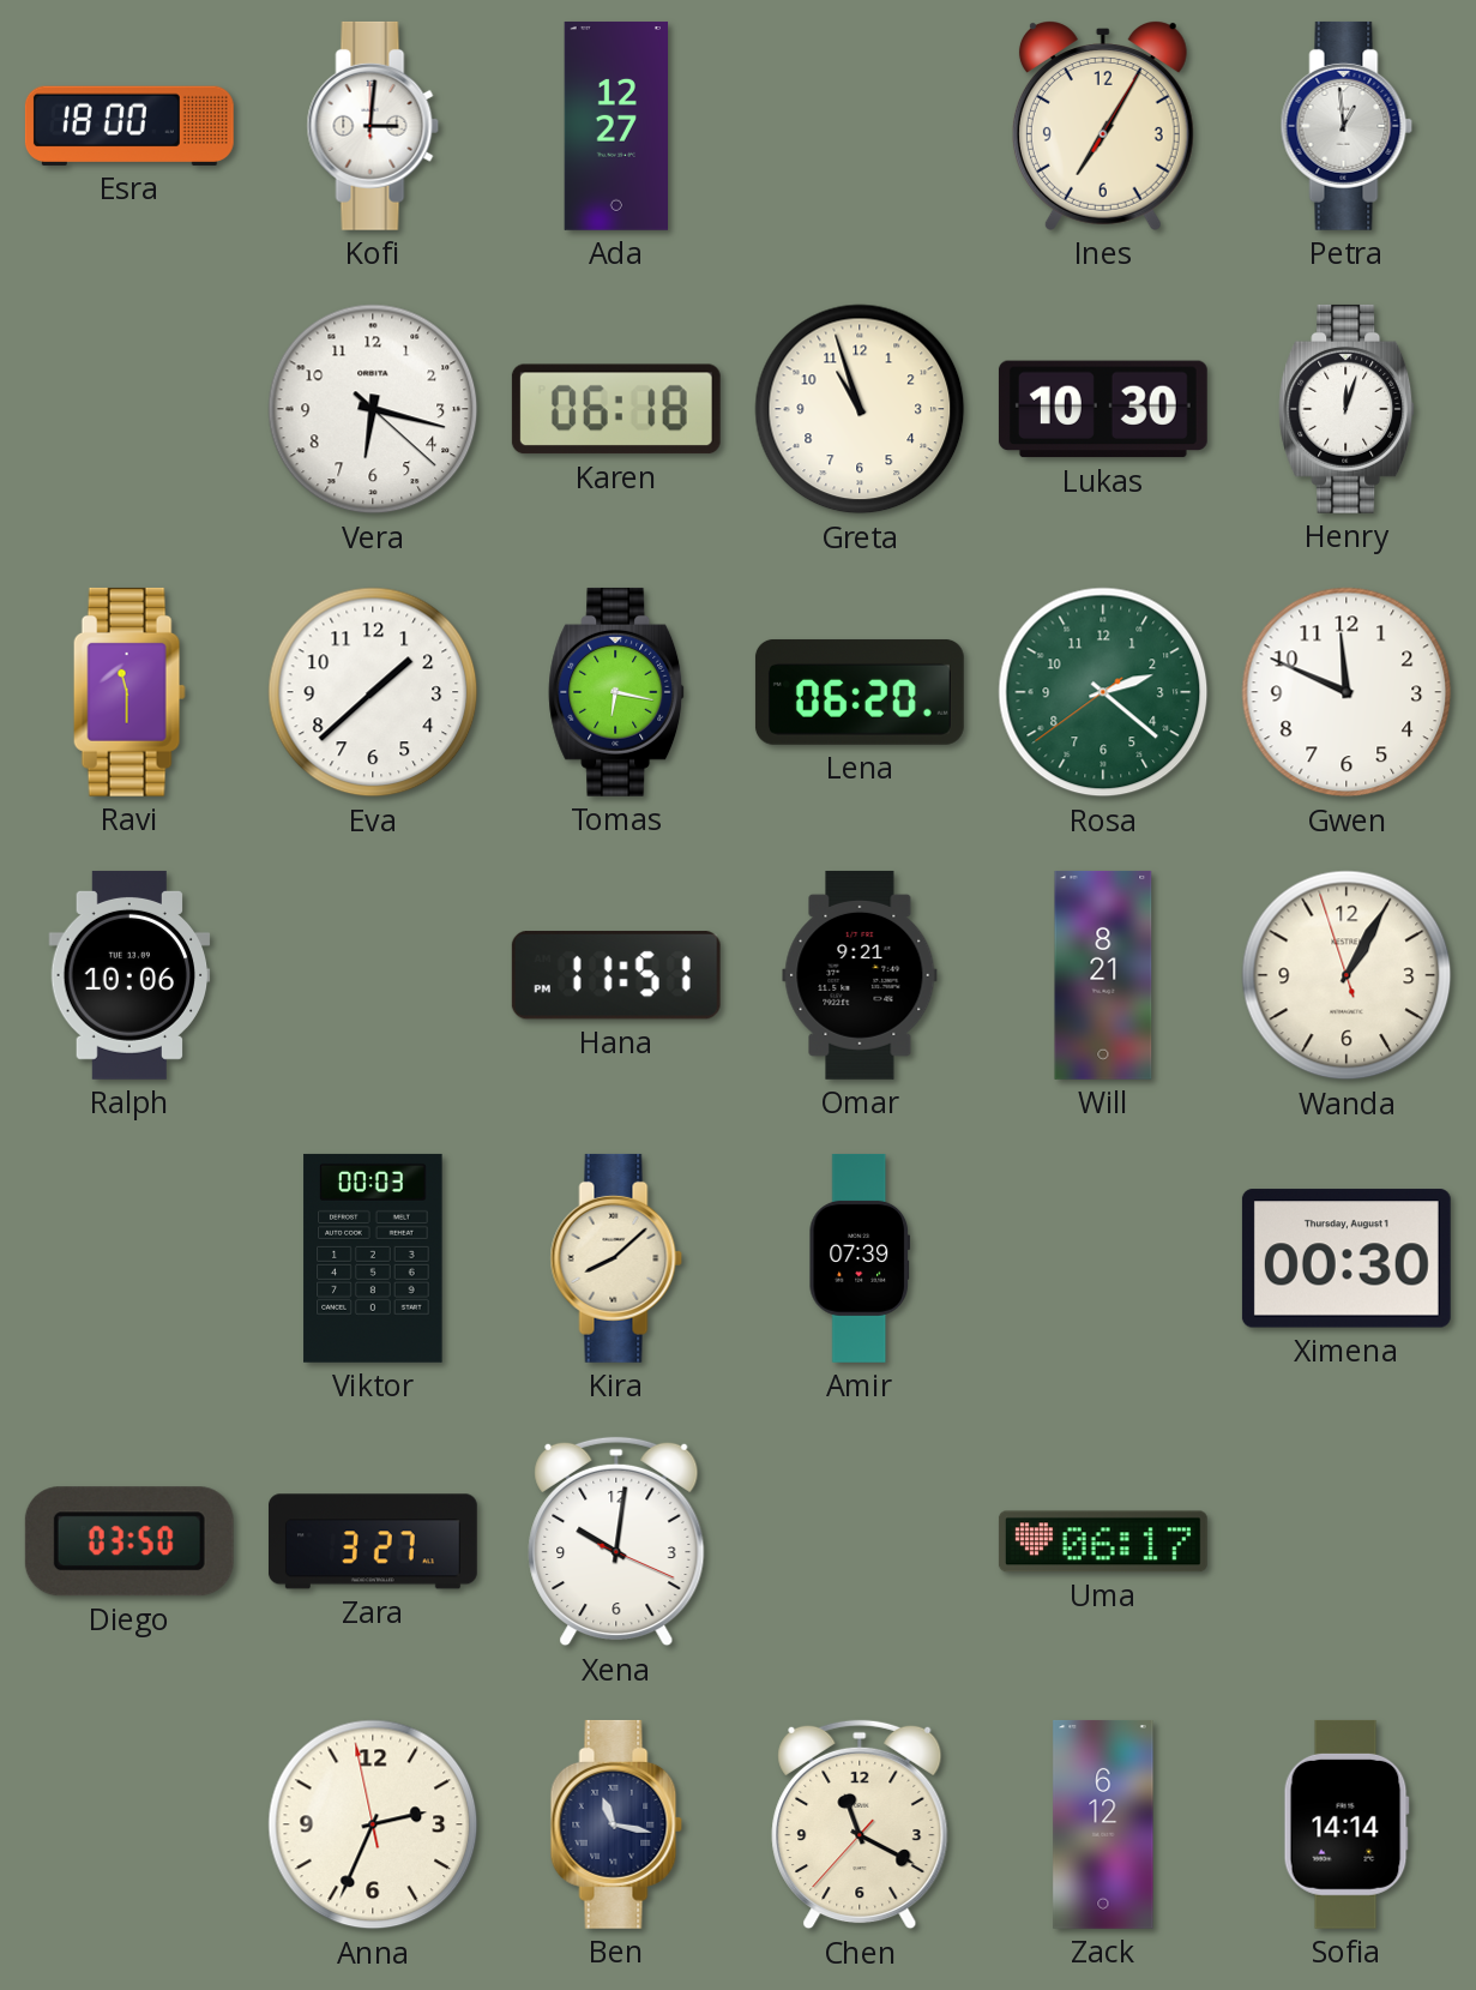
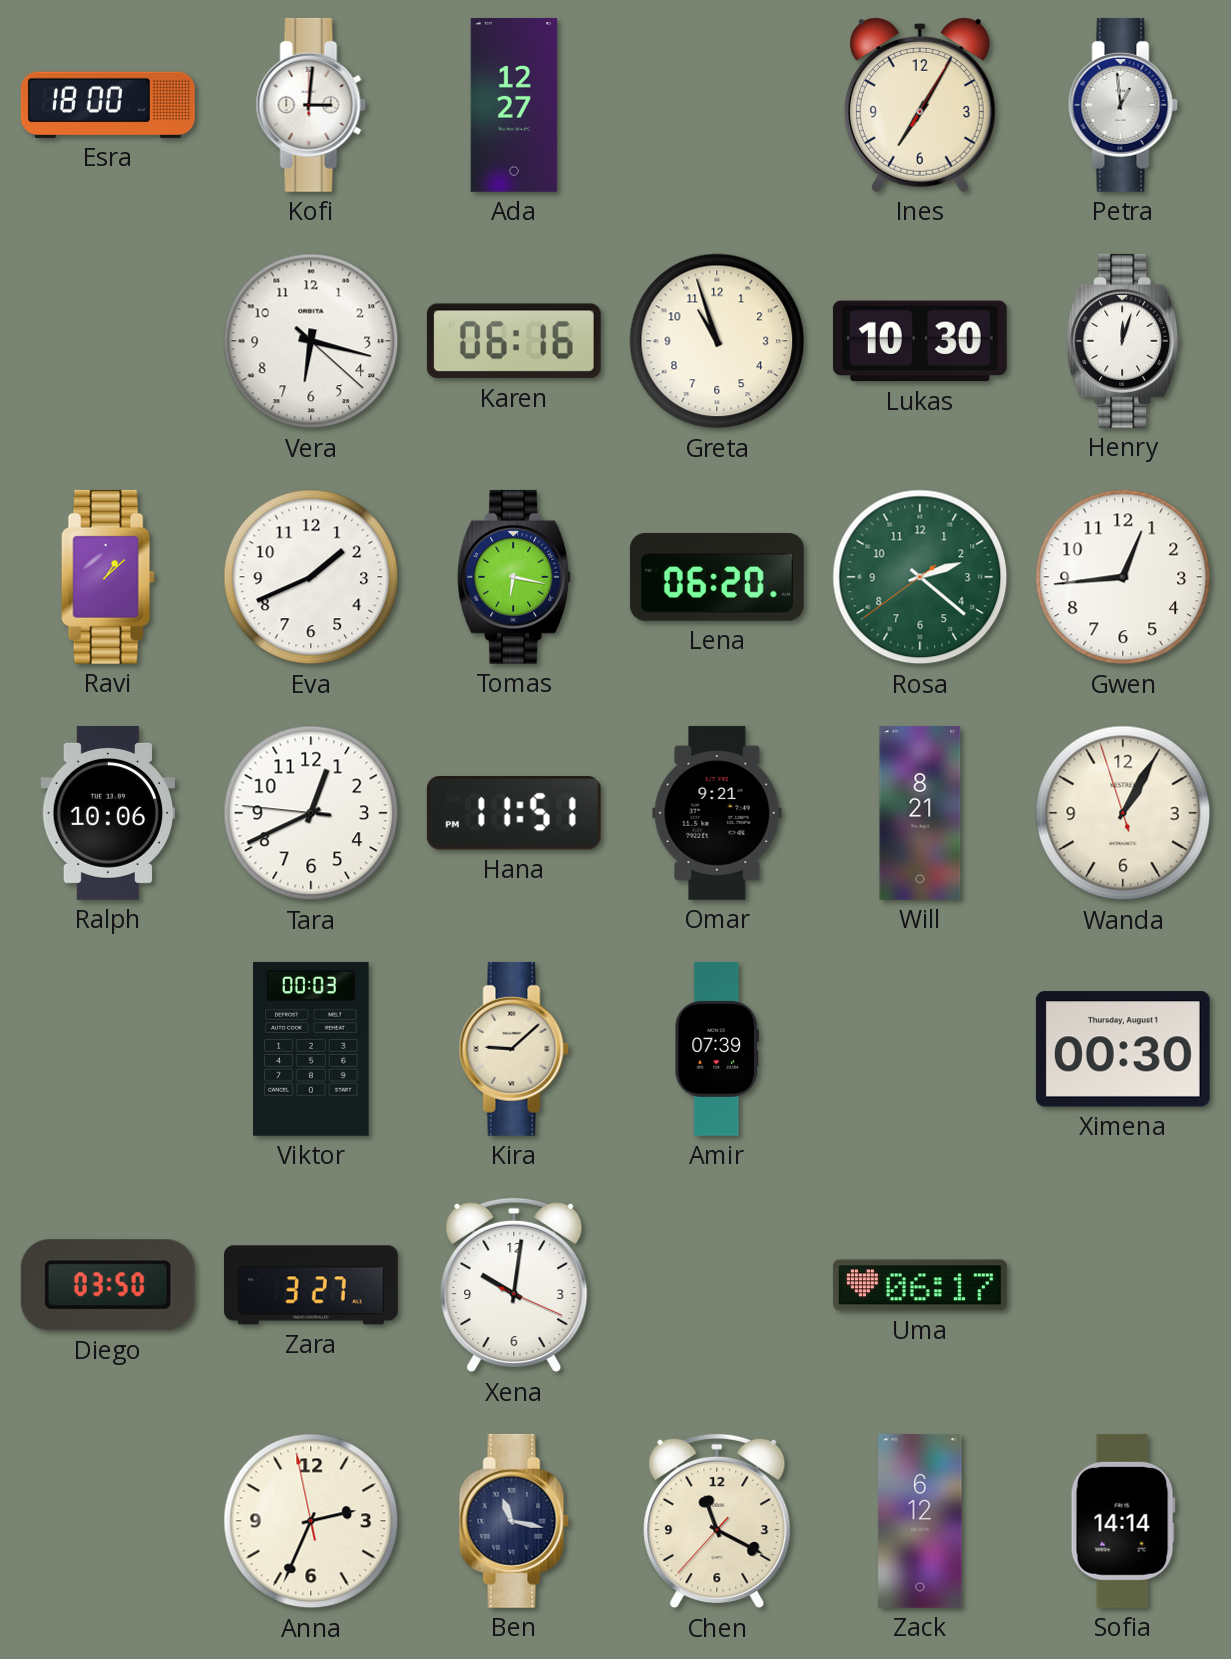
Karen: 06:18 -> 06:16
Ravi: 11:30 -> 1:08
Eva: 1:38 -> 1:41
Gwen: 11:49 -> 12:44
Tara: none -> 12:40
Kira: 8:08 -> 9:08
